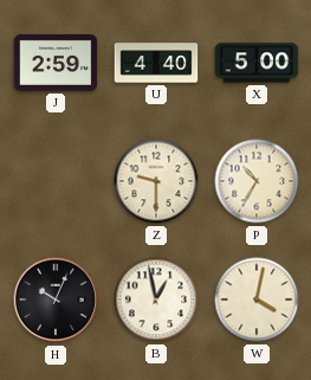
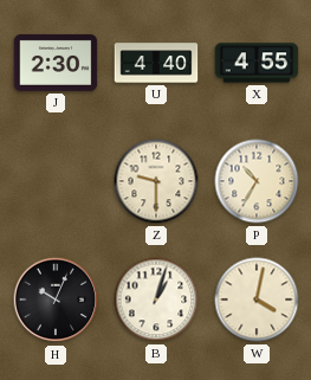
J: 2:59 -> 2:30
X: 5:00 -> 4:55
B: 12:58 -> 1:03
